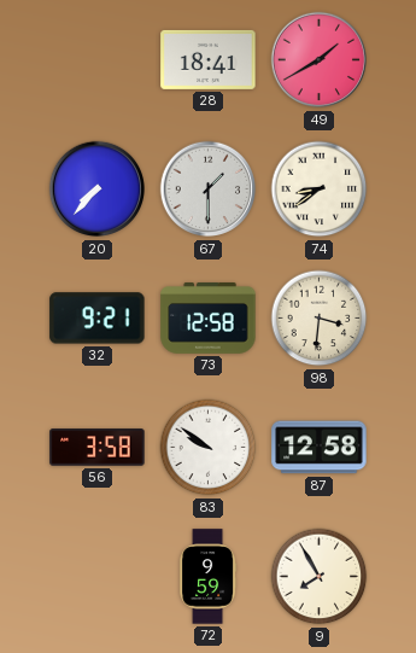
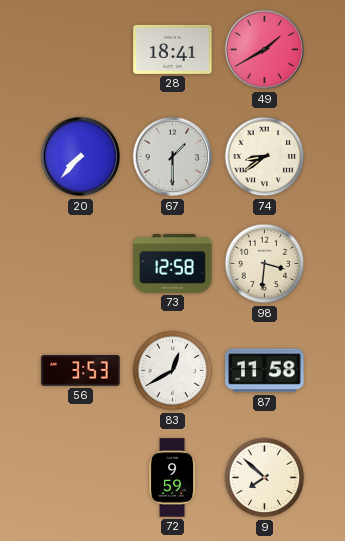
32: 9:21 -> none
56: 3:58 -> 3:53
83: 9:51 -> 12:40
87: 12:58 -> 11:58
9: 7:55 -> 7:52
